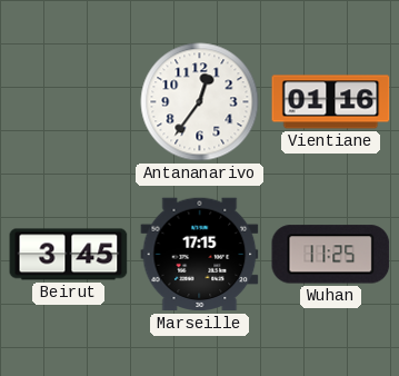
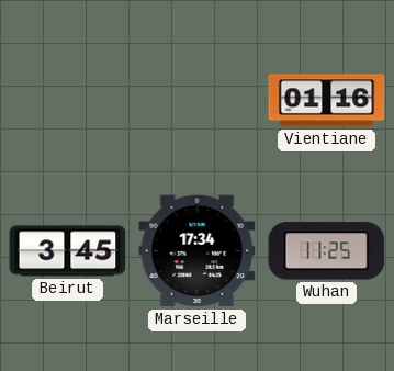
Antananarivo: 12:36 -> none
Marseille: 17:15 -> 17:34
